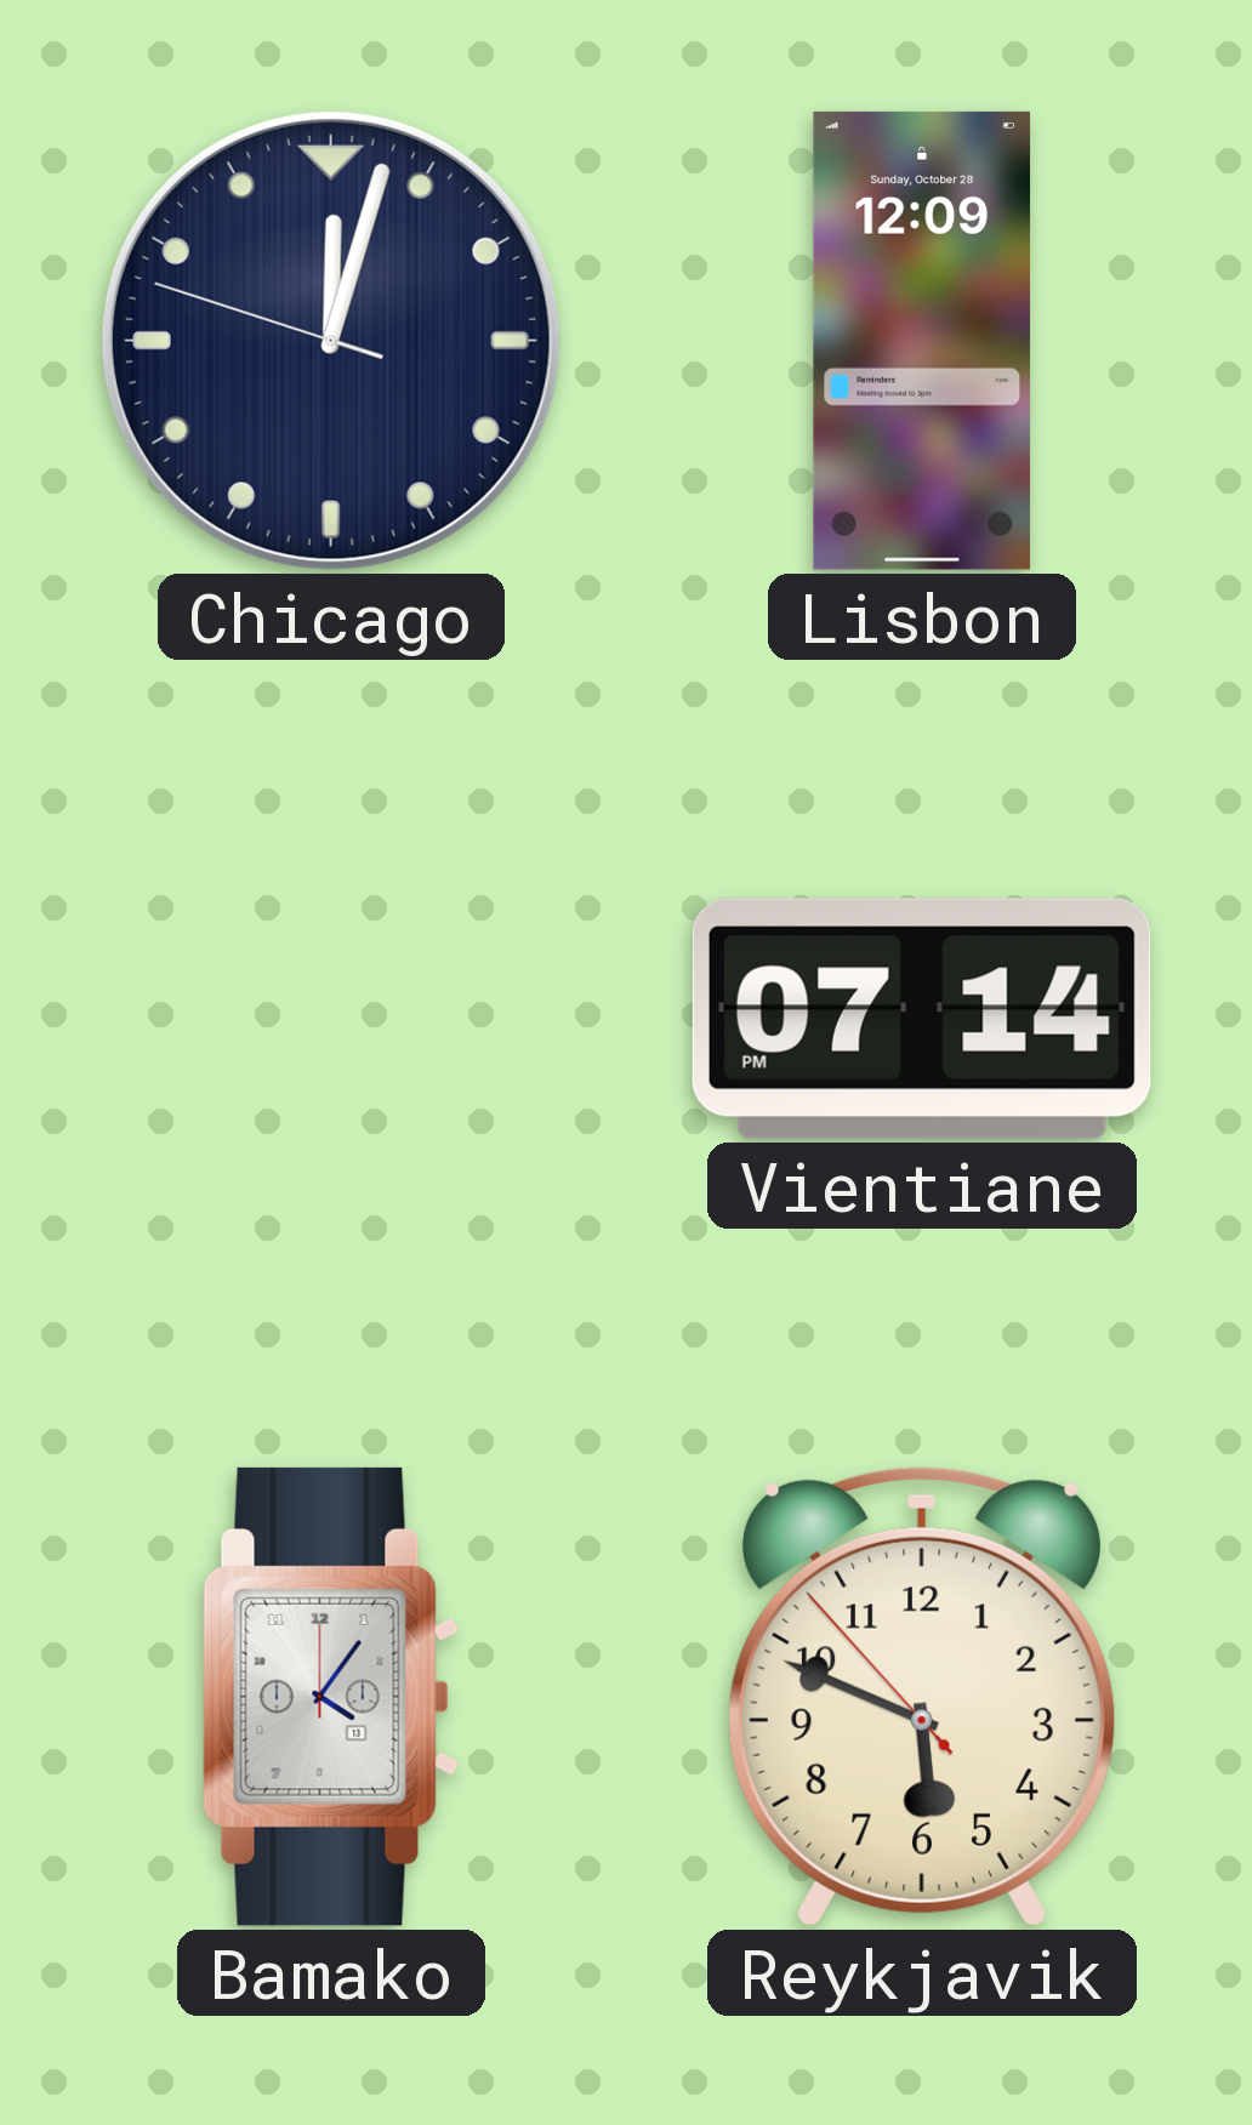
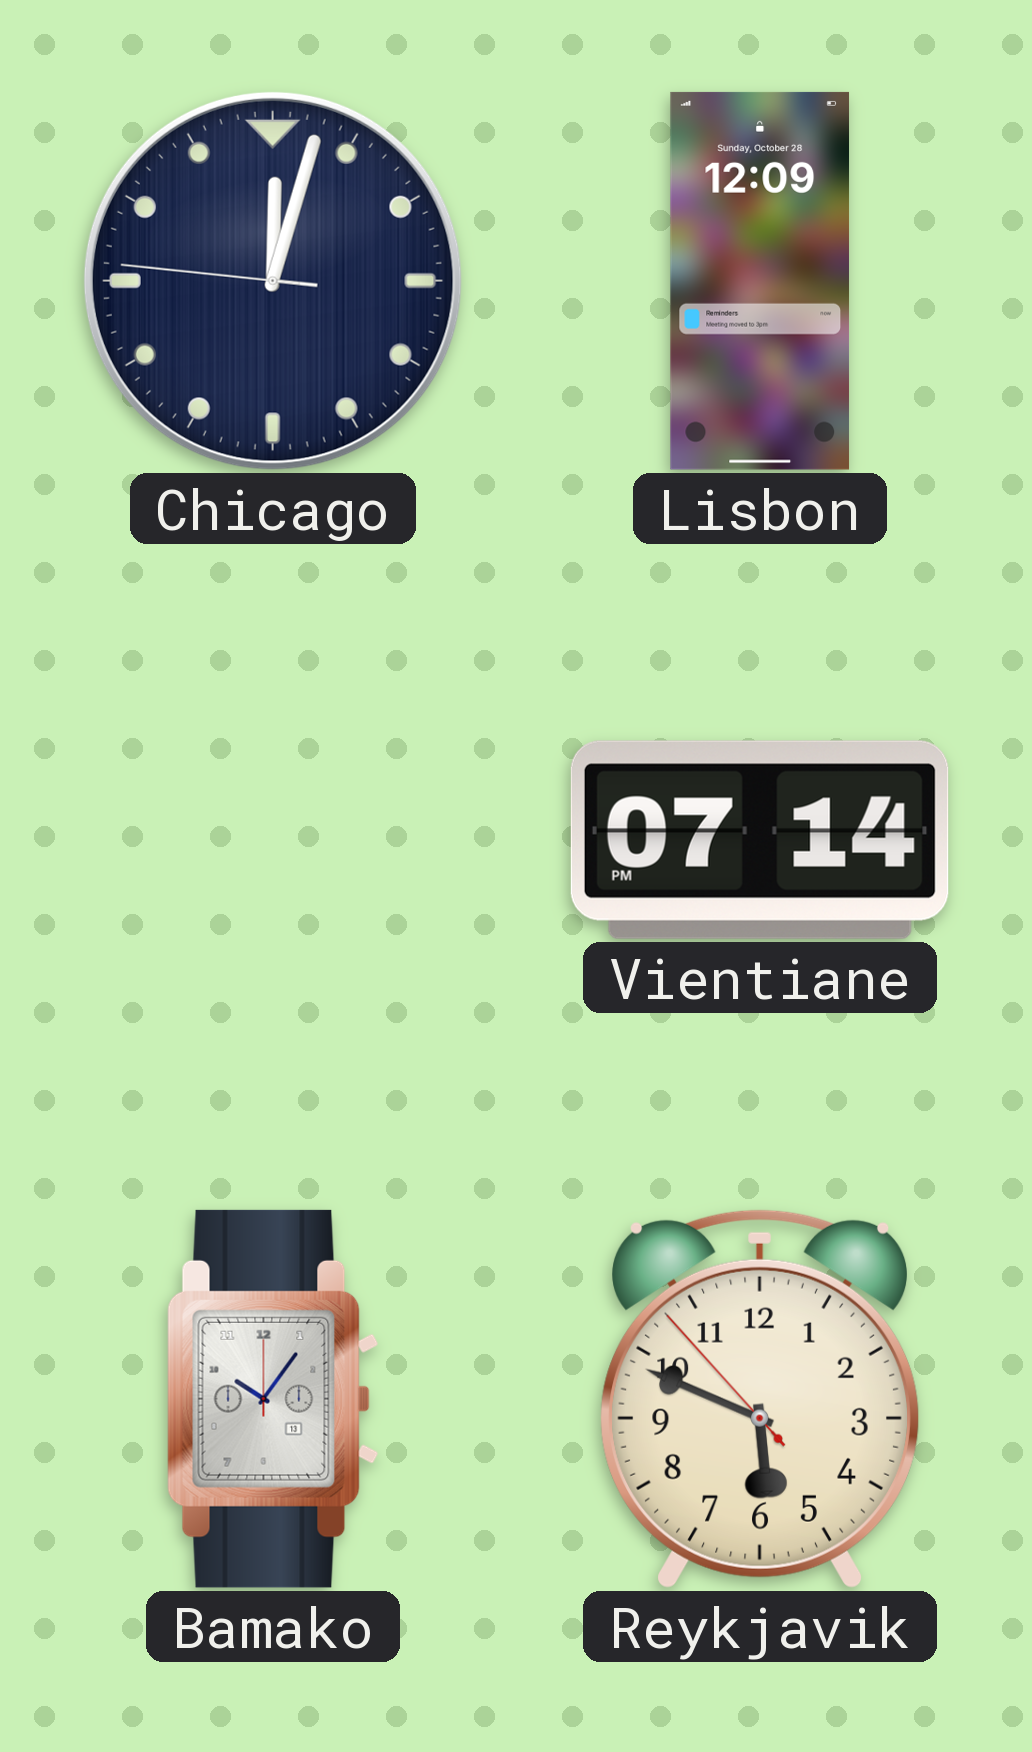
Chicago: 12:02:48 -> 12:02:46
Bamako: 4:06 -> 10:06
